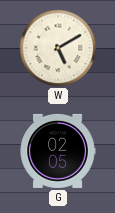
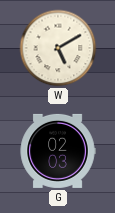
G: 02:05 -> 02:03
